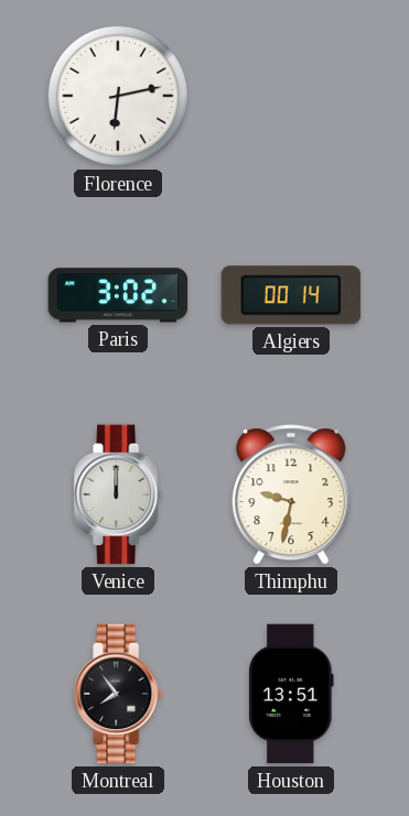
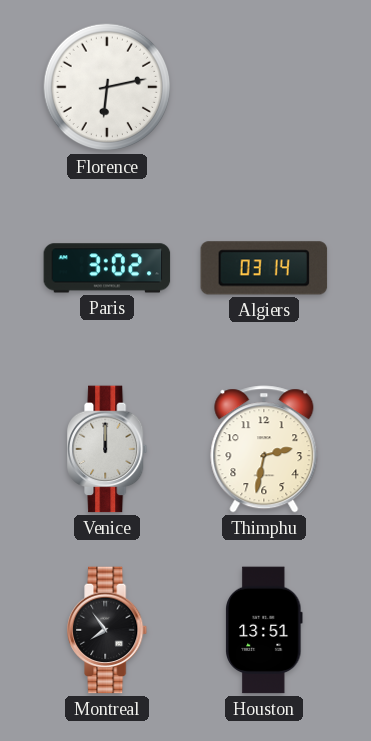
Algiers: 00:14 -> 03:14
Thimphu: 9:32 -> 2:32
